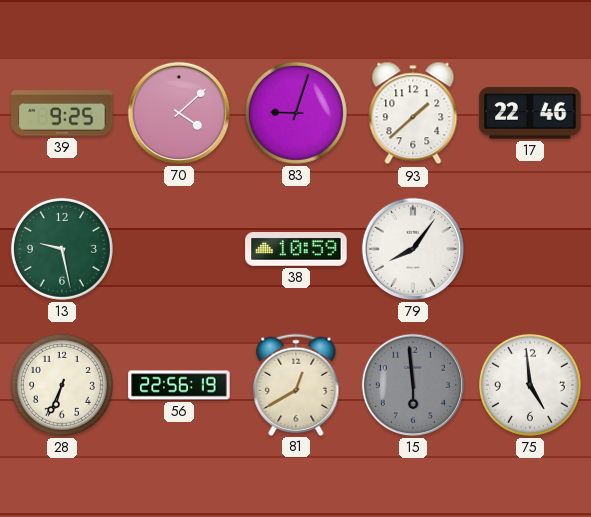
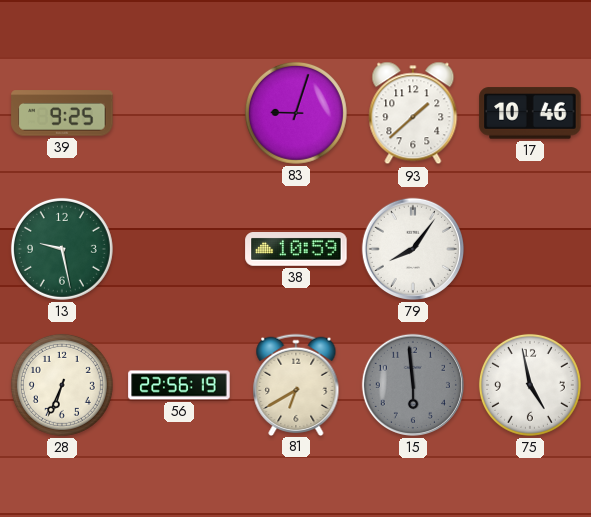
70: 4:08 -> none
17: 22:46 -> 10:46
81: 12:40 -> 6:40
75: 4:59 -> 4:58
